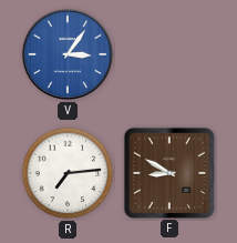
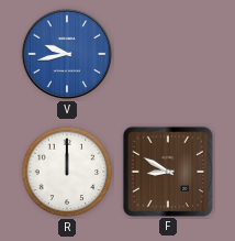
V: 3:06 -> 9:43
R: 7:14 -> 12:00
